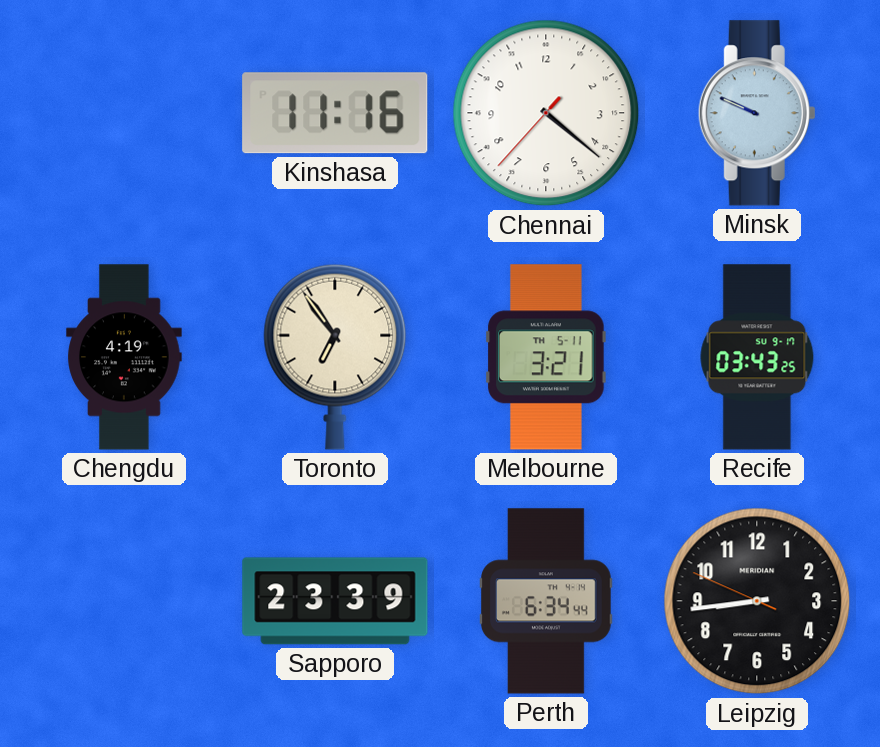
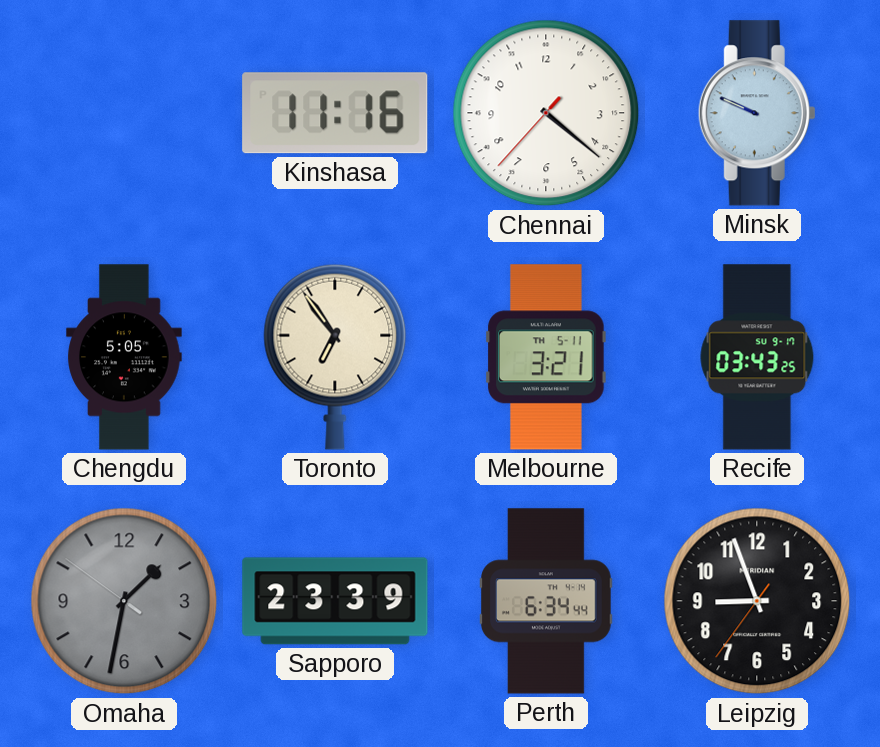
Chengdu: 4:19 -> 5:05
Omaha: none -> 1:31
Leipzig: 8:43 -> 8:56
